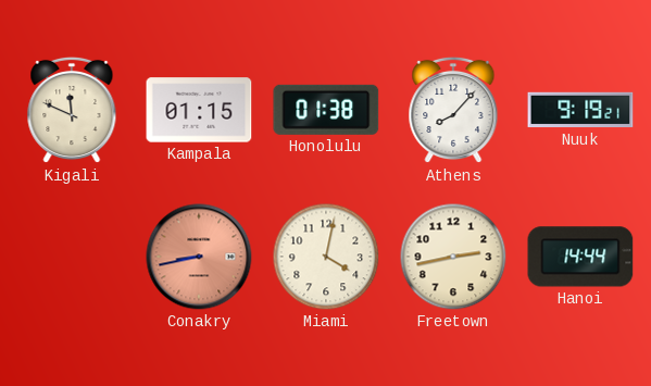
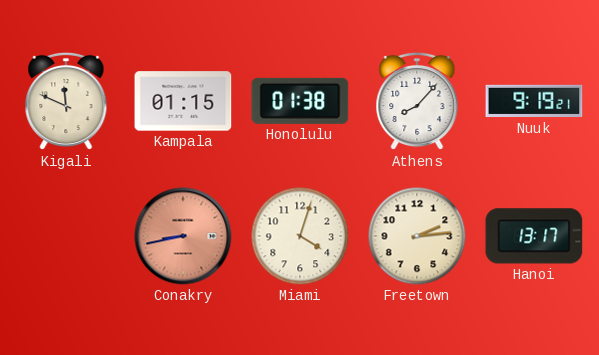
Miami: 4:02 -> 4:03
Freetown: 2:43 -> 2:14
Hanoi: 14:44 -> 13:17
